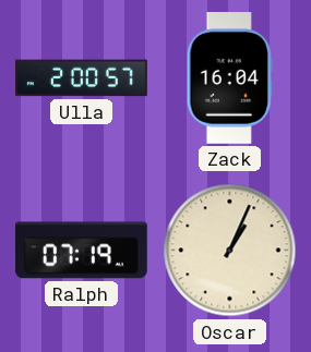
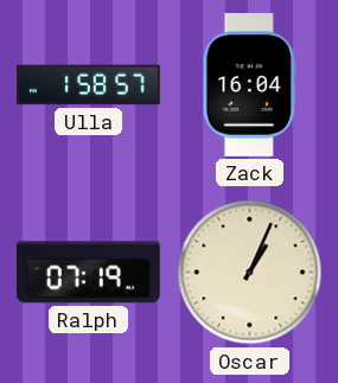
Ulla: 2:00 -> 1:58
